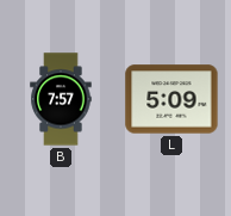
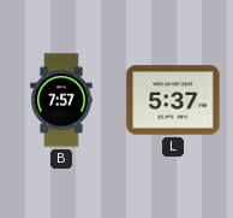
L: 5:09 -> 5:37
